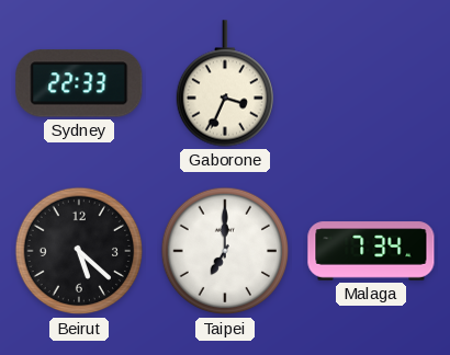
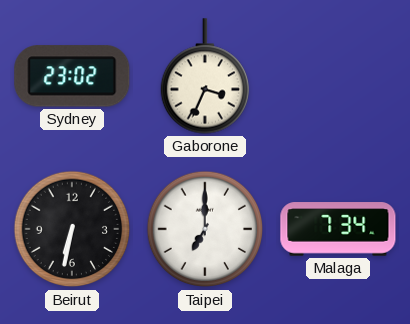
Sydney: 22:33 -> 23:02
Beirut: 5:22 -> 6:32
